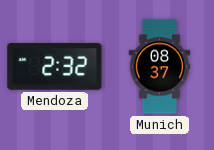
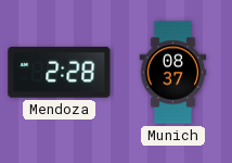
Mendoza: 2:32 -> 2:28
